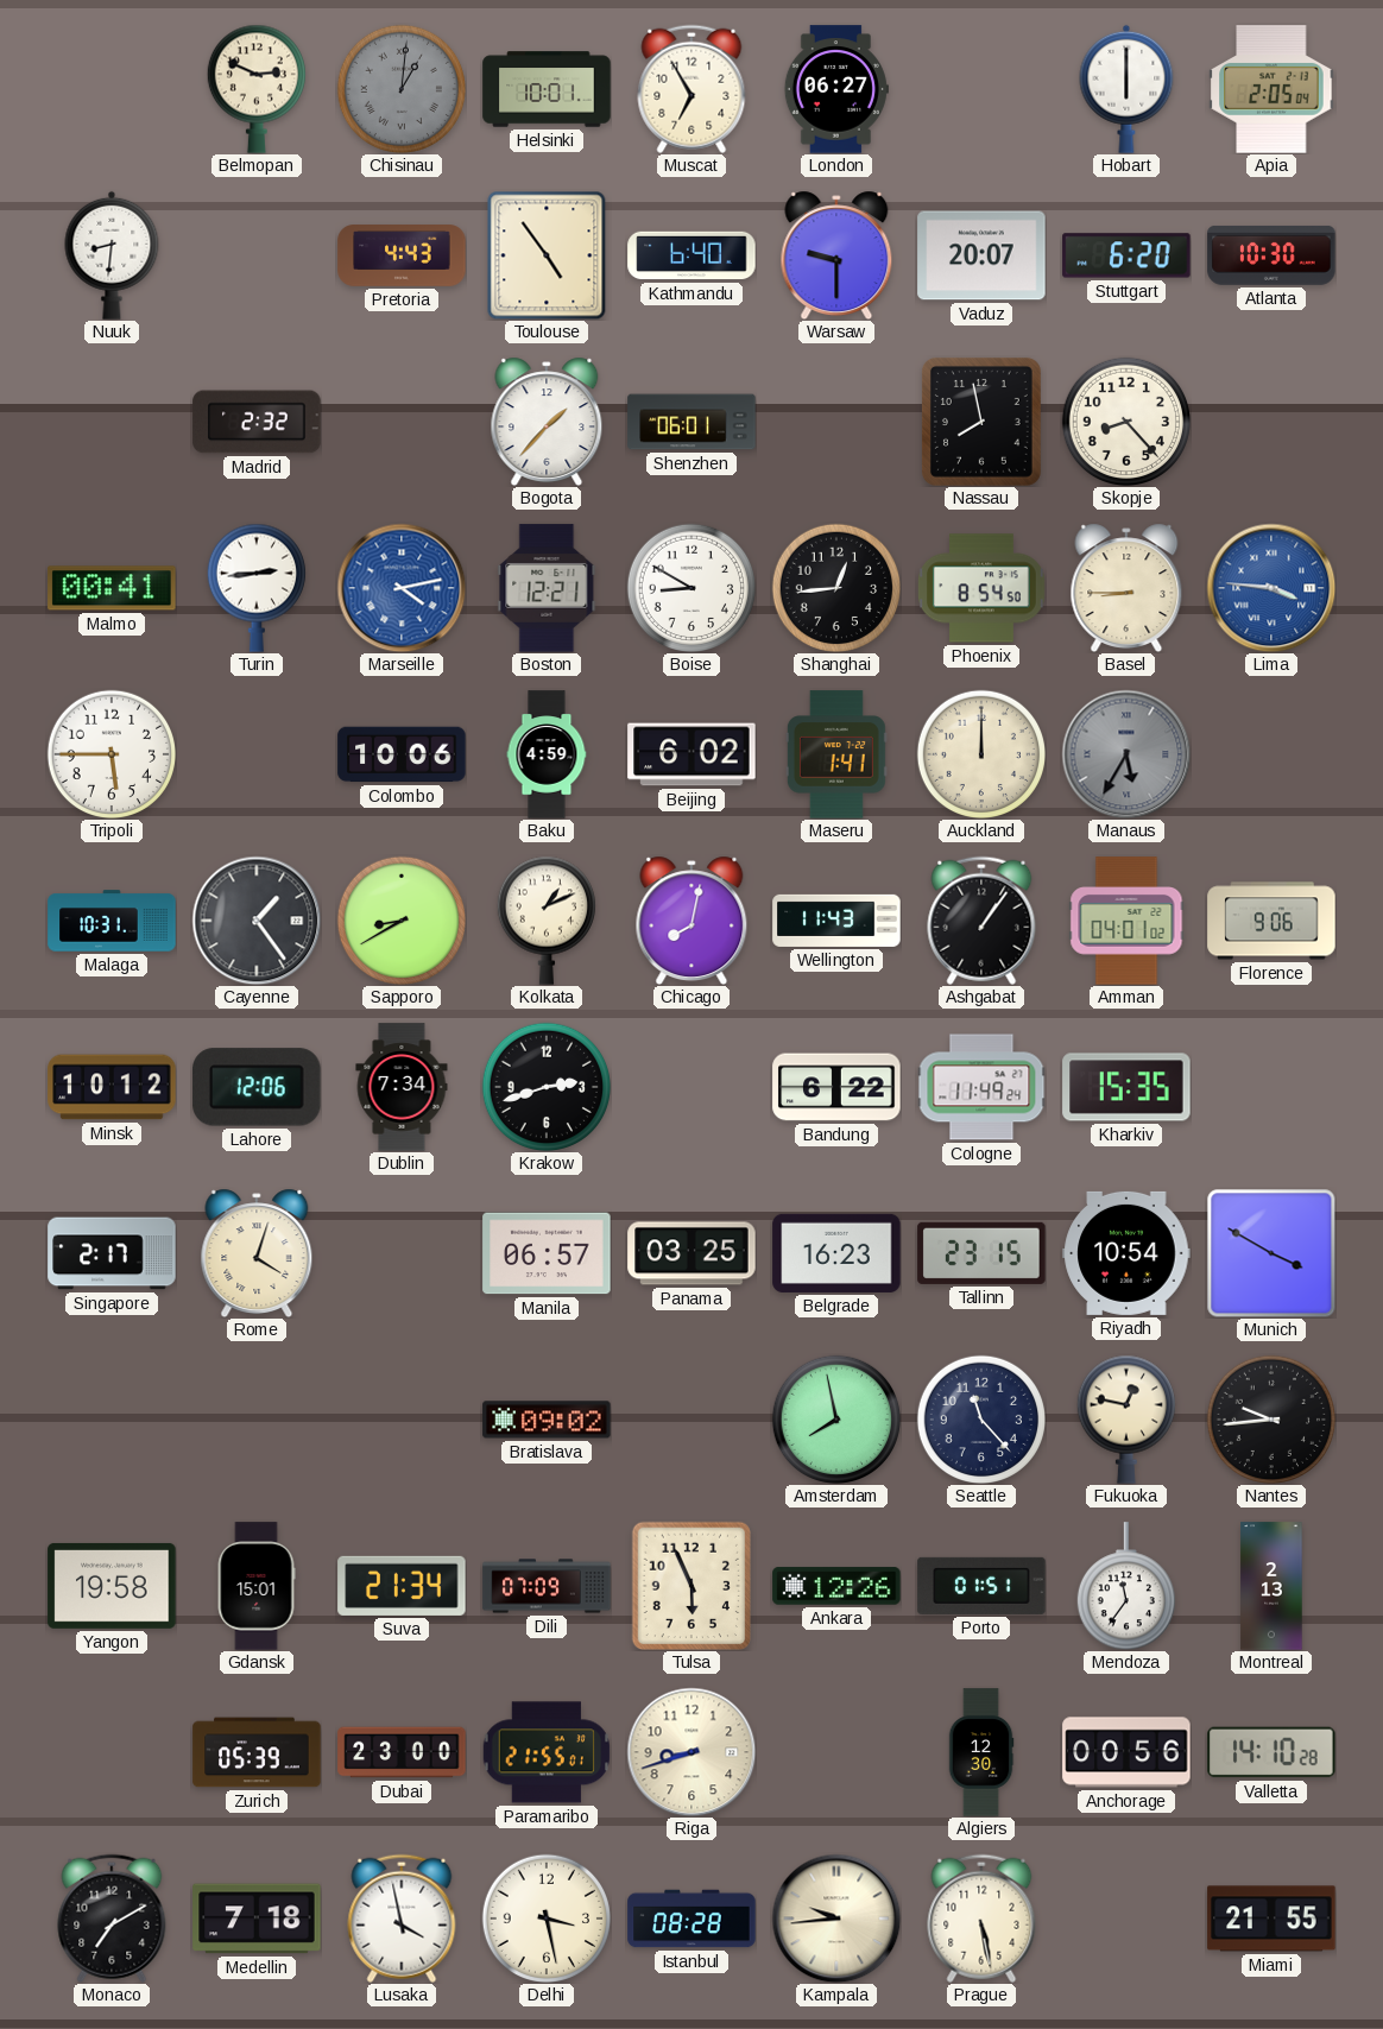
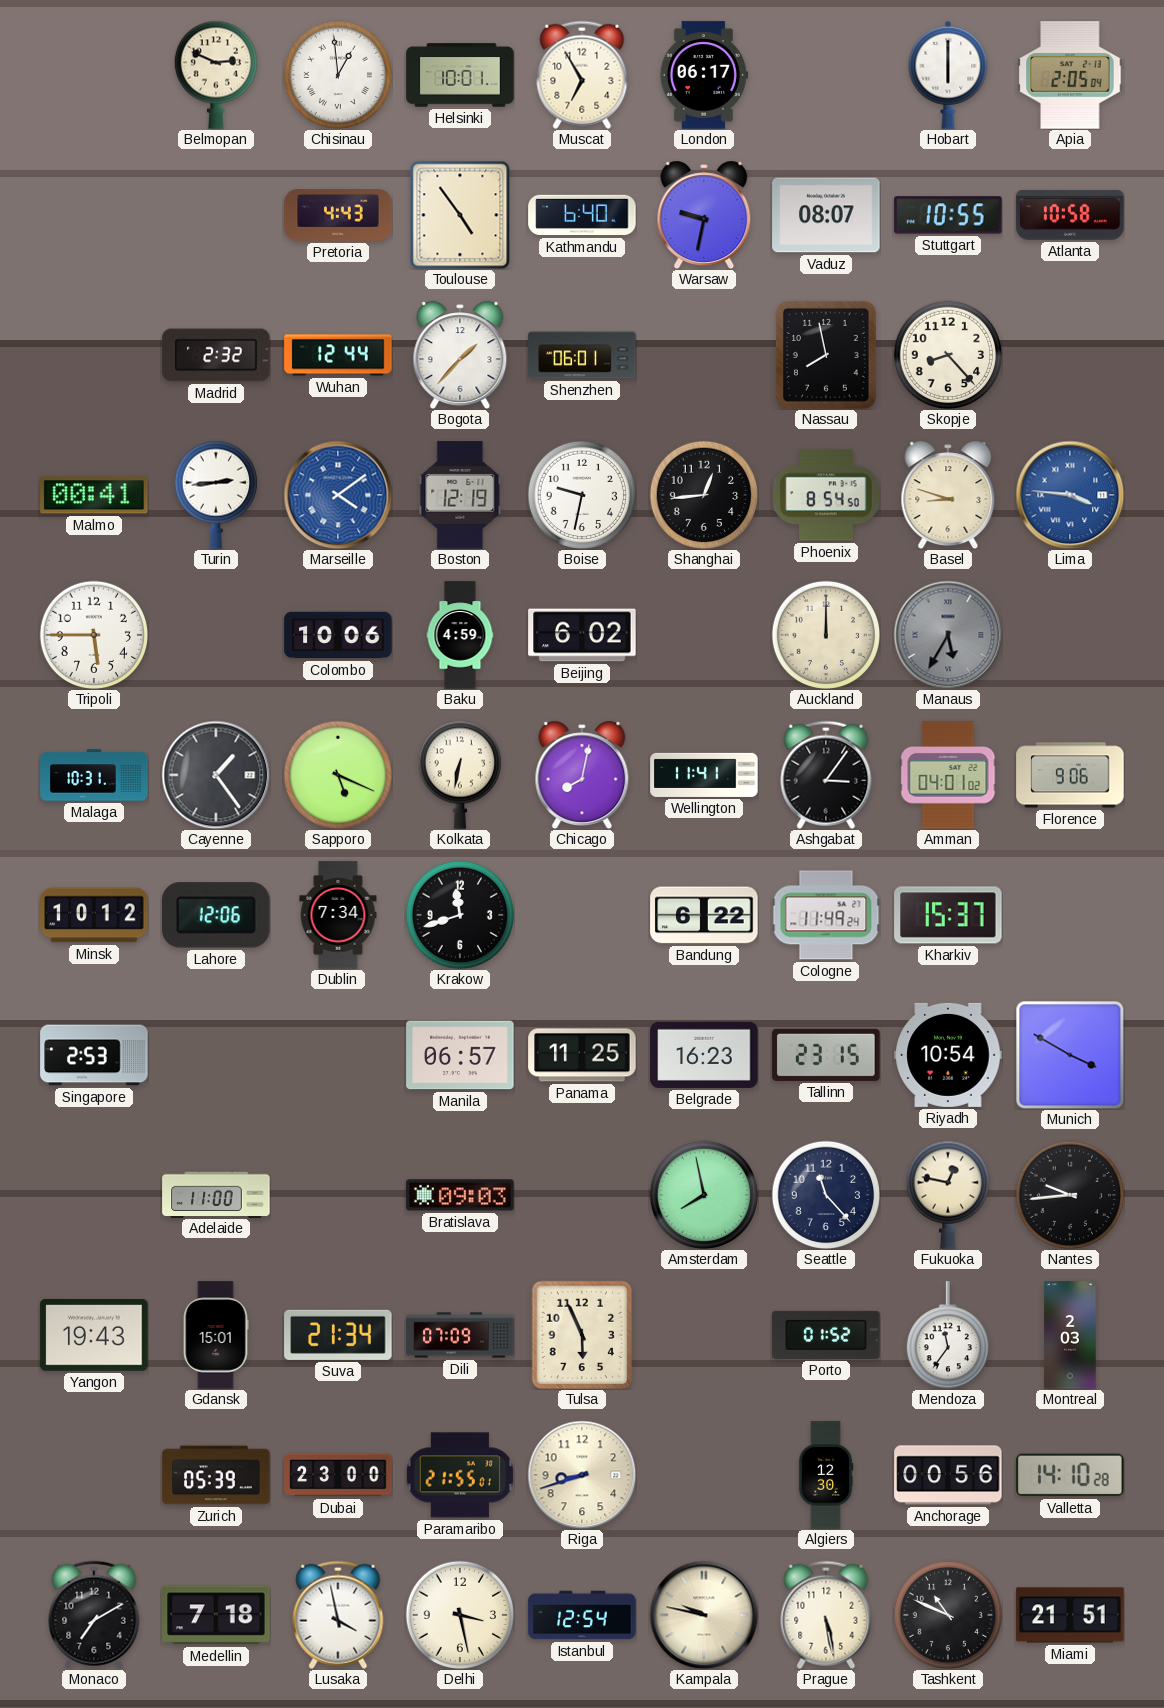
Chisinau: 1:01 -> 12:59
Chisinau dial: grey -> white
London: 06:27 -> 06:17
Nuuk: 8:31 -> none
Warsaw: 9:30 -> 9:32
Vaduz: 20:07 -> 08:07
Stuttgart: 6:20 -> 10:55
Atlanta: 10:30 -> 10:58
Wuhan: none -> 12:44
Marseille: 4:13 -> 4:09
Boston: 12:21 -> 12:19
Boise: 8:50 -> 9:32
Basel: 8:45 -> 8:48
Maseru: 1:41 -> none
Sapporo: 8:40 -> 5:19
Kolkata: 1:11 -> 6:32
Wellington: 11:43 -> 11:41
Ashgabat: 1:06 -> 3:06
Krakow: 2:42 -> 11:42
Kharkiv: 15:35 -> 15:37
Singapore: 2:17 -> 2:53
Rome: 4:03 -> none
Panama: 03:25 -> 11:25
Adelaide: none -> 11:00
Bratislava: 09:02 -> 09:03
Yangon: 19:58 -> 19:43
Ankara: 12:26 -> none
Porto: 01:51 -> 01:52
Montreal: 2:13 -> 2:03
Istanbul: 08:28 -> 12:54
Kampala: 9:44 -> 9:47
Tashkent: none -> 10:49
Miami: 21:55 -> 21:51
